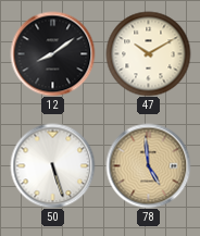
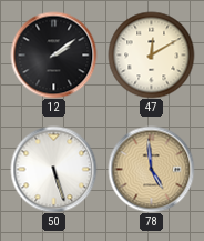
12: 8:09 -> 2:09
47: 10:10 -> 12:10
